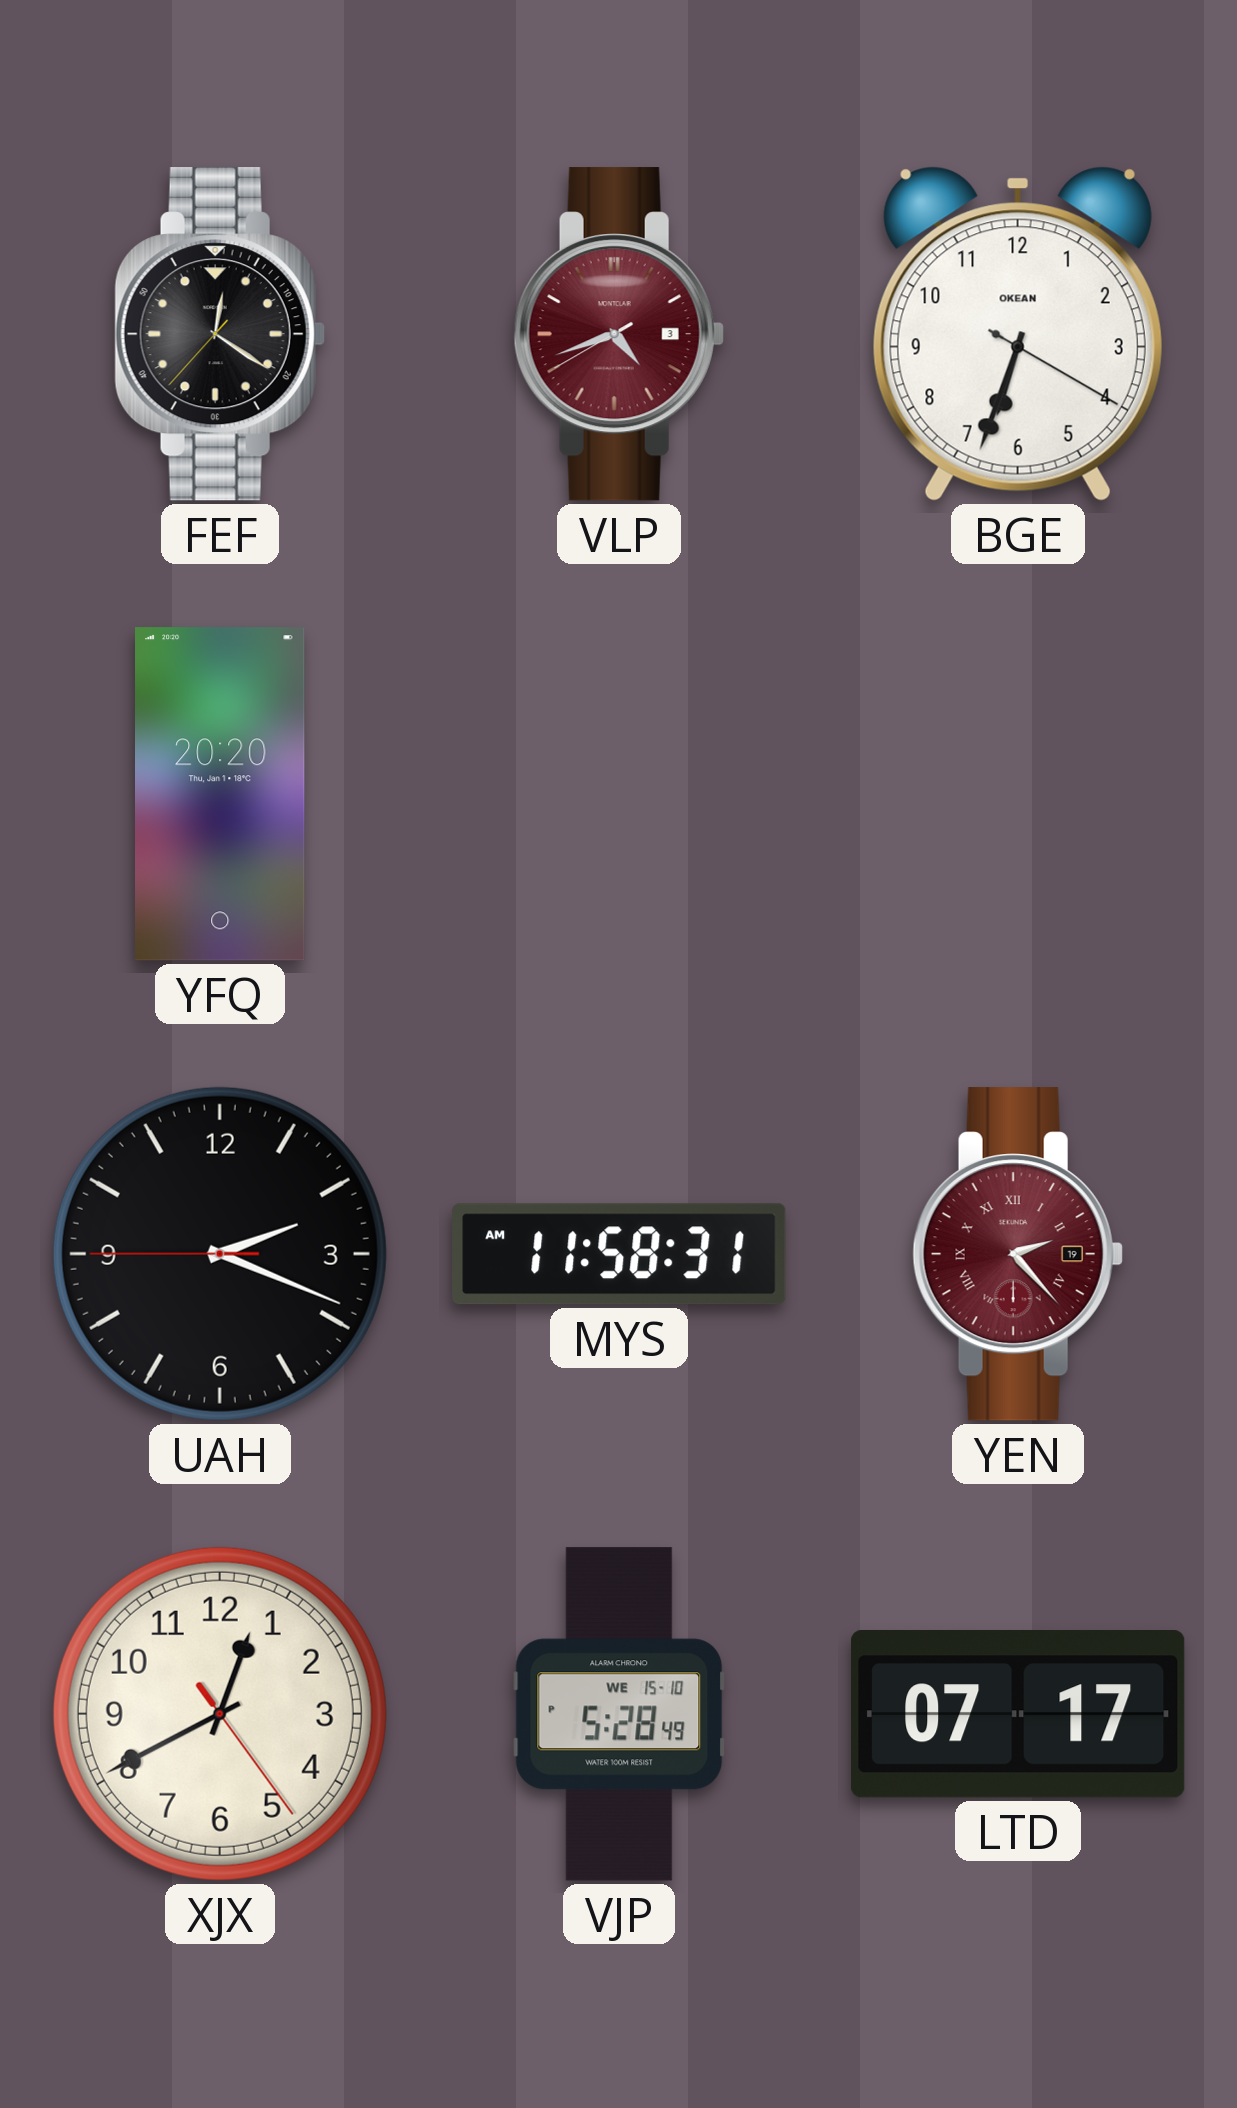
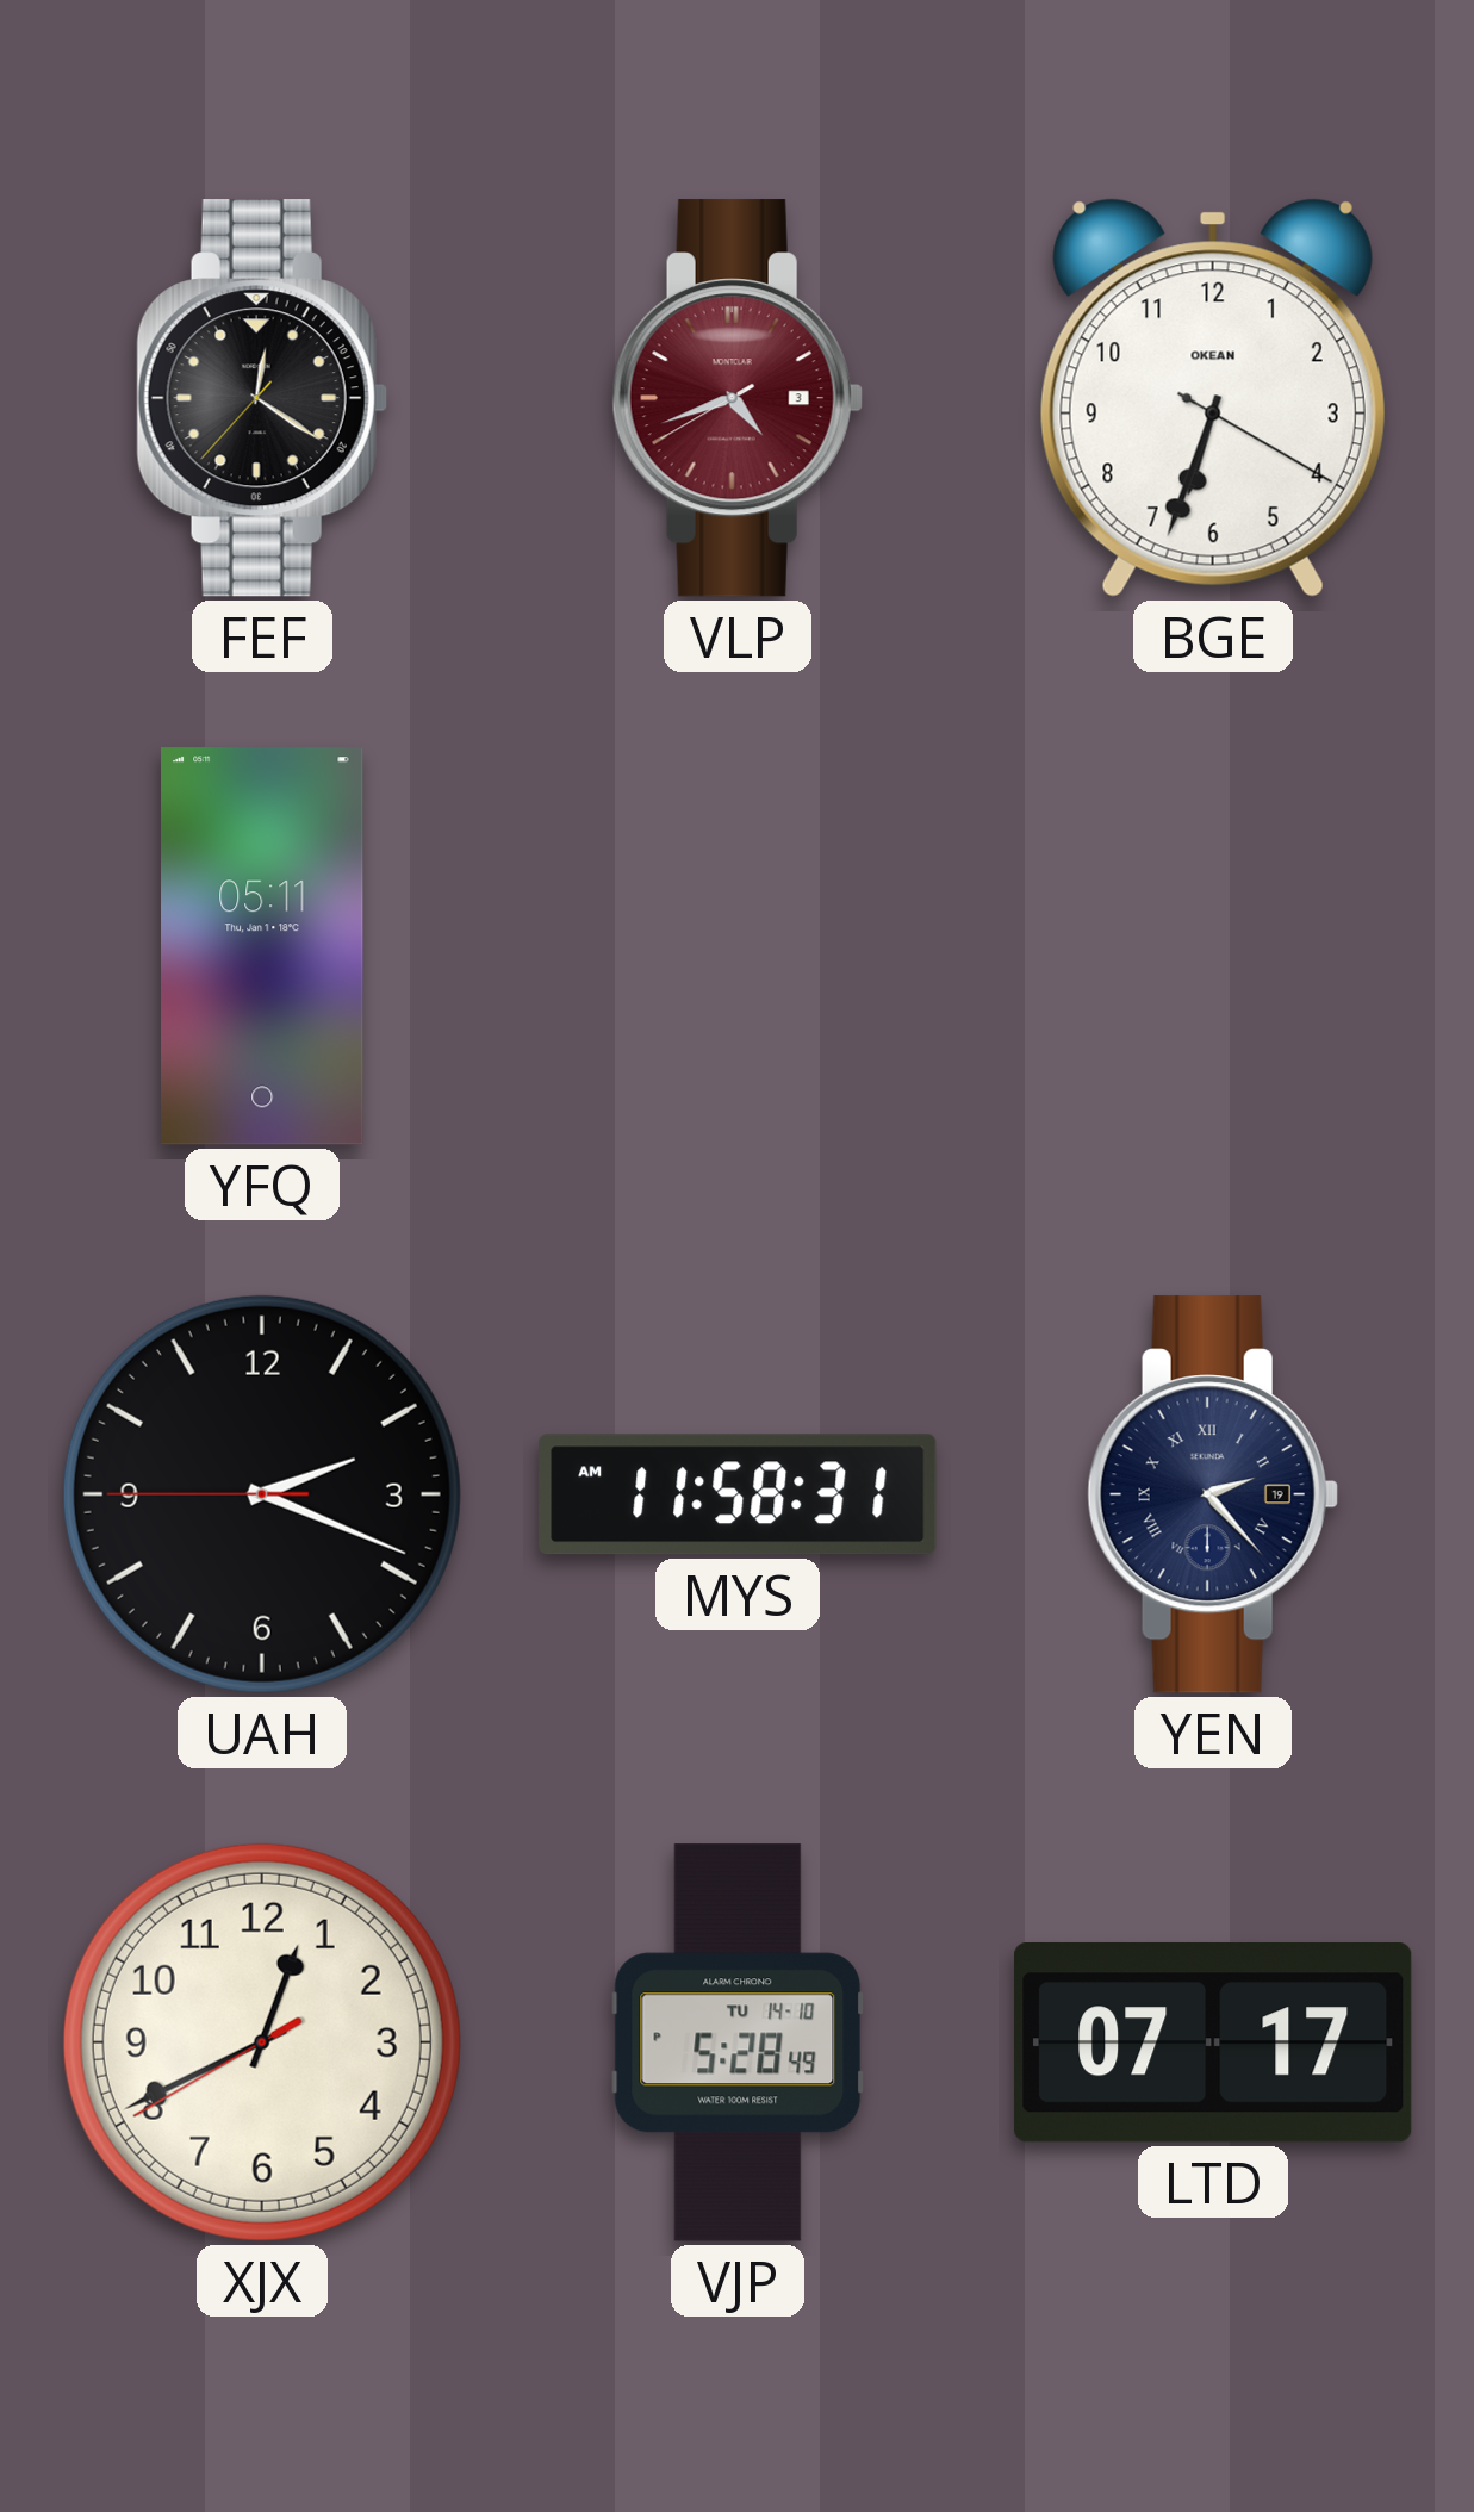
YFQ: 20:20 -> 05:11
YEN dial: burgundy -> navy
XJX: 12:40:24 -> 12:40:40
VJP date: WE 15-10 -> TU 14-10
